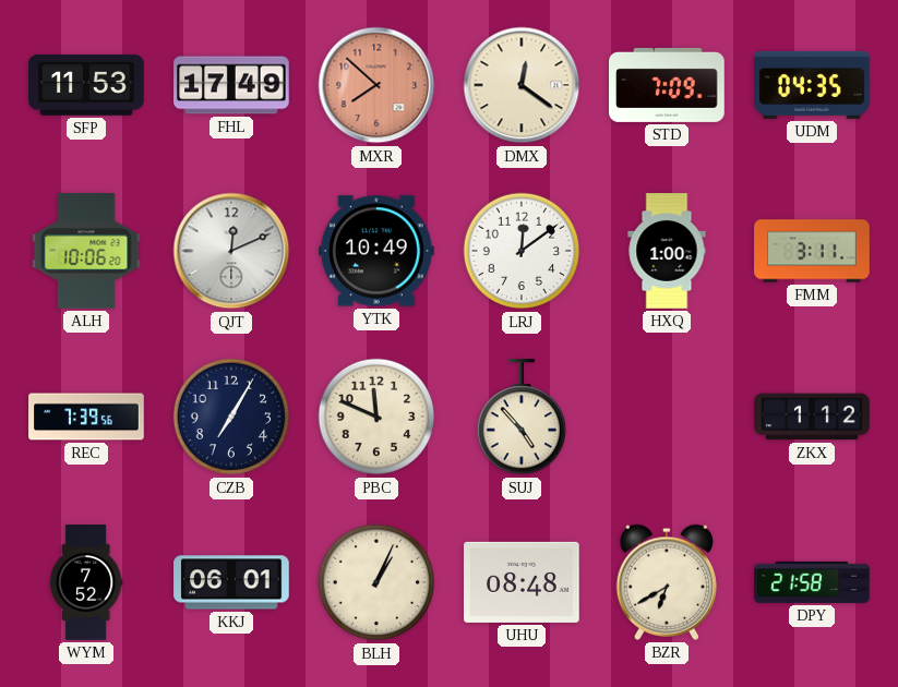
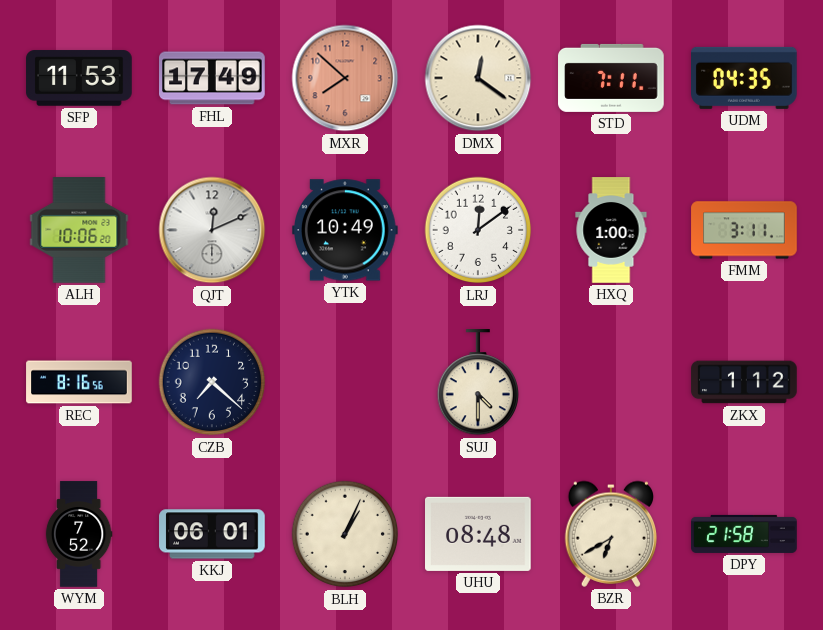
STD: 7:09 -> 7:11
REC: 7:39 -> 8:16
CZB: 7:05 -> 7:22
PBC: 11:49 -> none
SUJ: 4:53 -> 4:30
